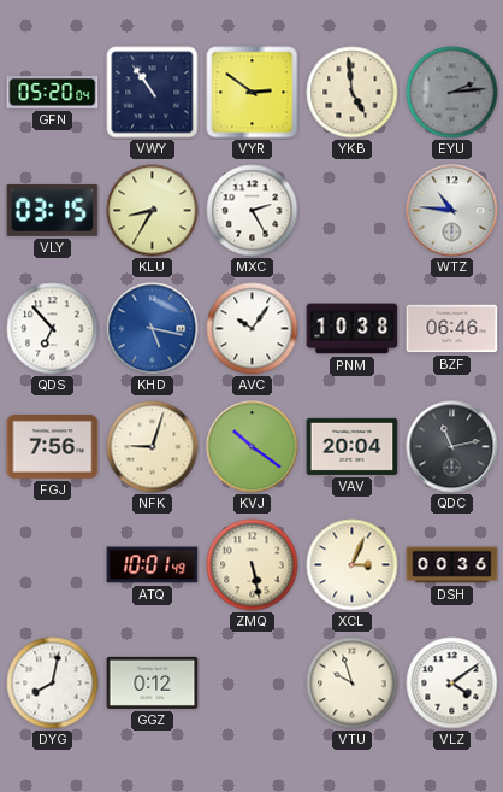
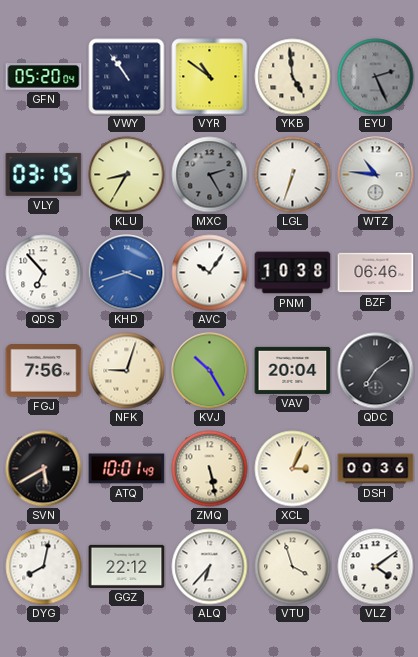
VYR: 2:51 -> 10:51
EYU: 2:14 -> 2:26
MXC dial: white -> grey
LGL: none -> 6:33
KHD: 5:17 -> 3:42
KVJ: 10:21 -> 10:25
QDC: 11:13 -> 7:09
SVN: none -> 5:40
GGZ: 0:12 -> 22:12
ALQ: none -> 6:37
VTU: 9:57 -> 3:57
